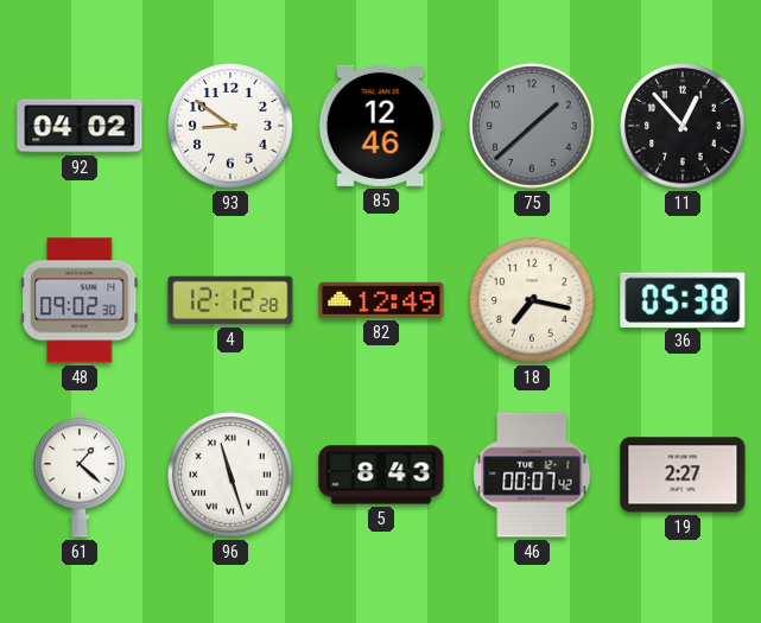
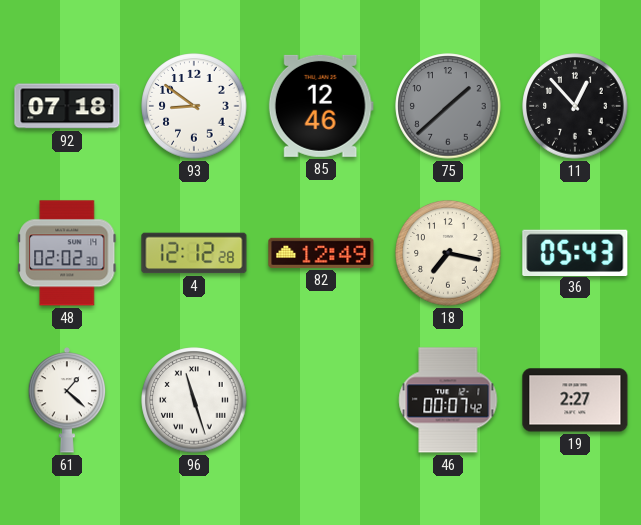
92: 04:02 -> 07:18
48: 09:02 -> 02:02
36: 05:38 -> 05:43
5: 8:43 -> none
